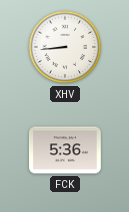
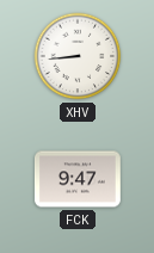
FCK: 5:36 -> 9:47
